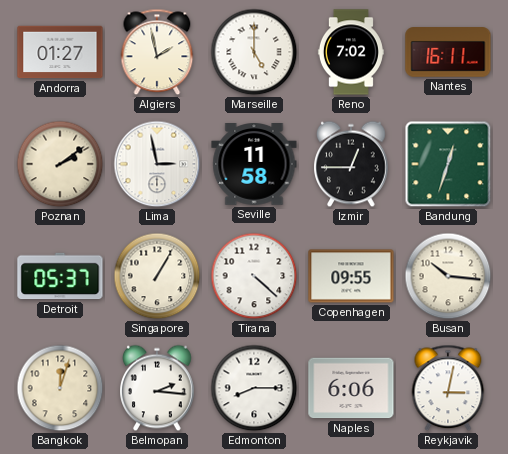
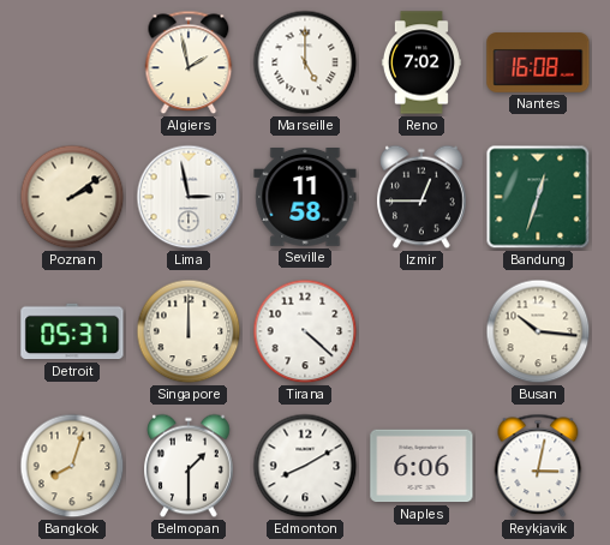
Andorra: 01:27 -> none
Nantes: 16:11 -> 16:08
Singapore: 1:05 -> 12:00
Copenhagen: 09:55 -> none
Bangkok: 12:03 -> 8:03
Belmopan: 2:16 -> 1:30
Edmonton: 8:15 -> 8:10
